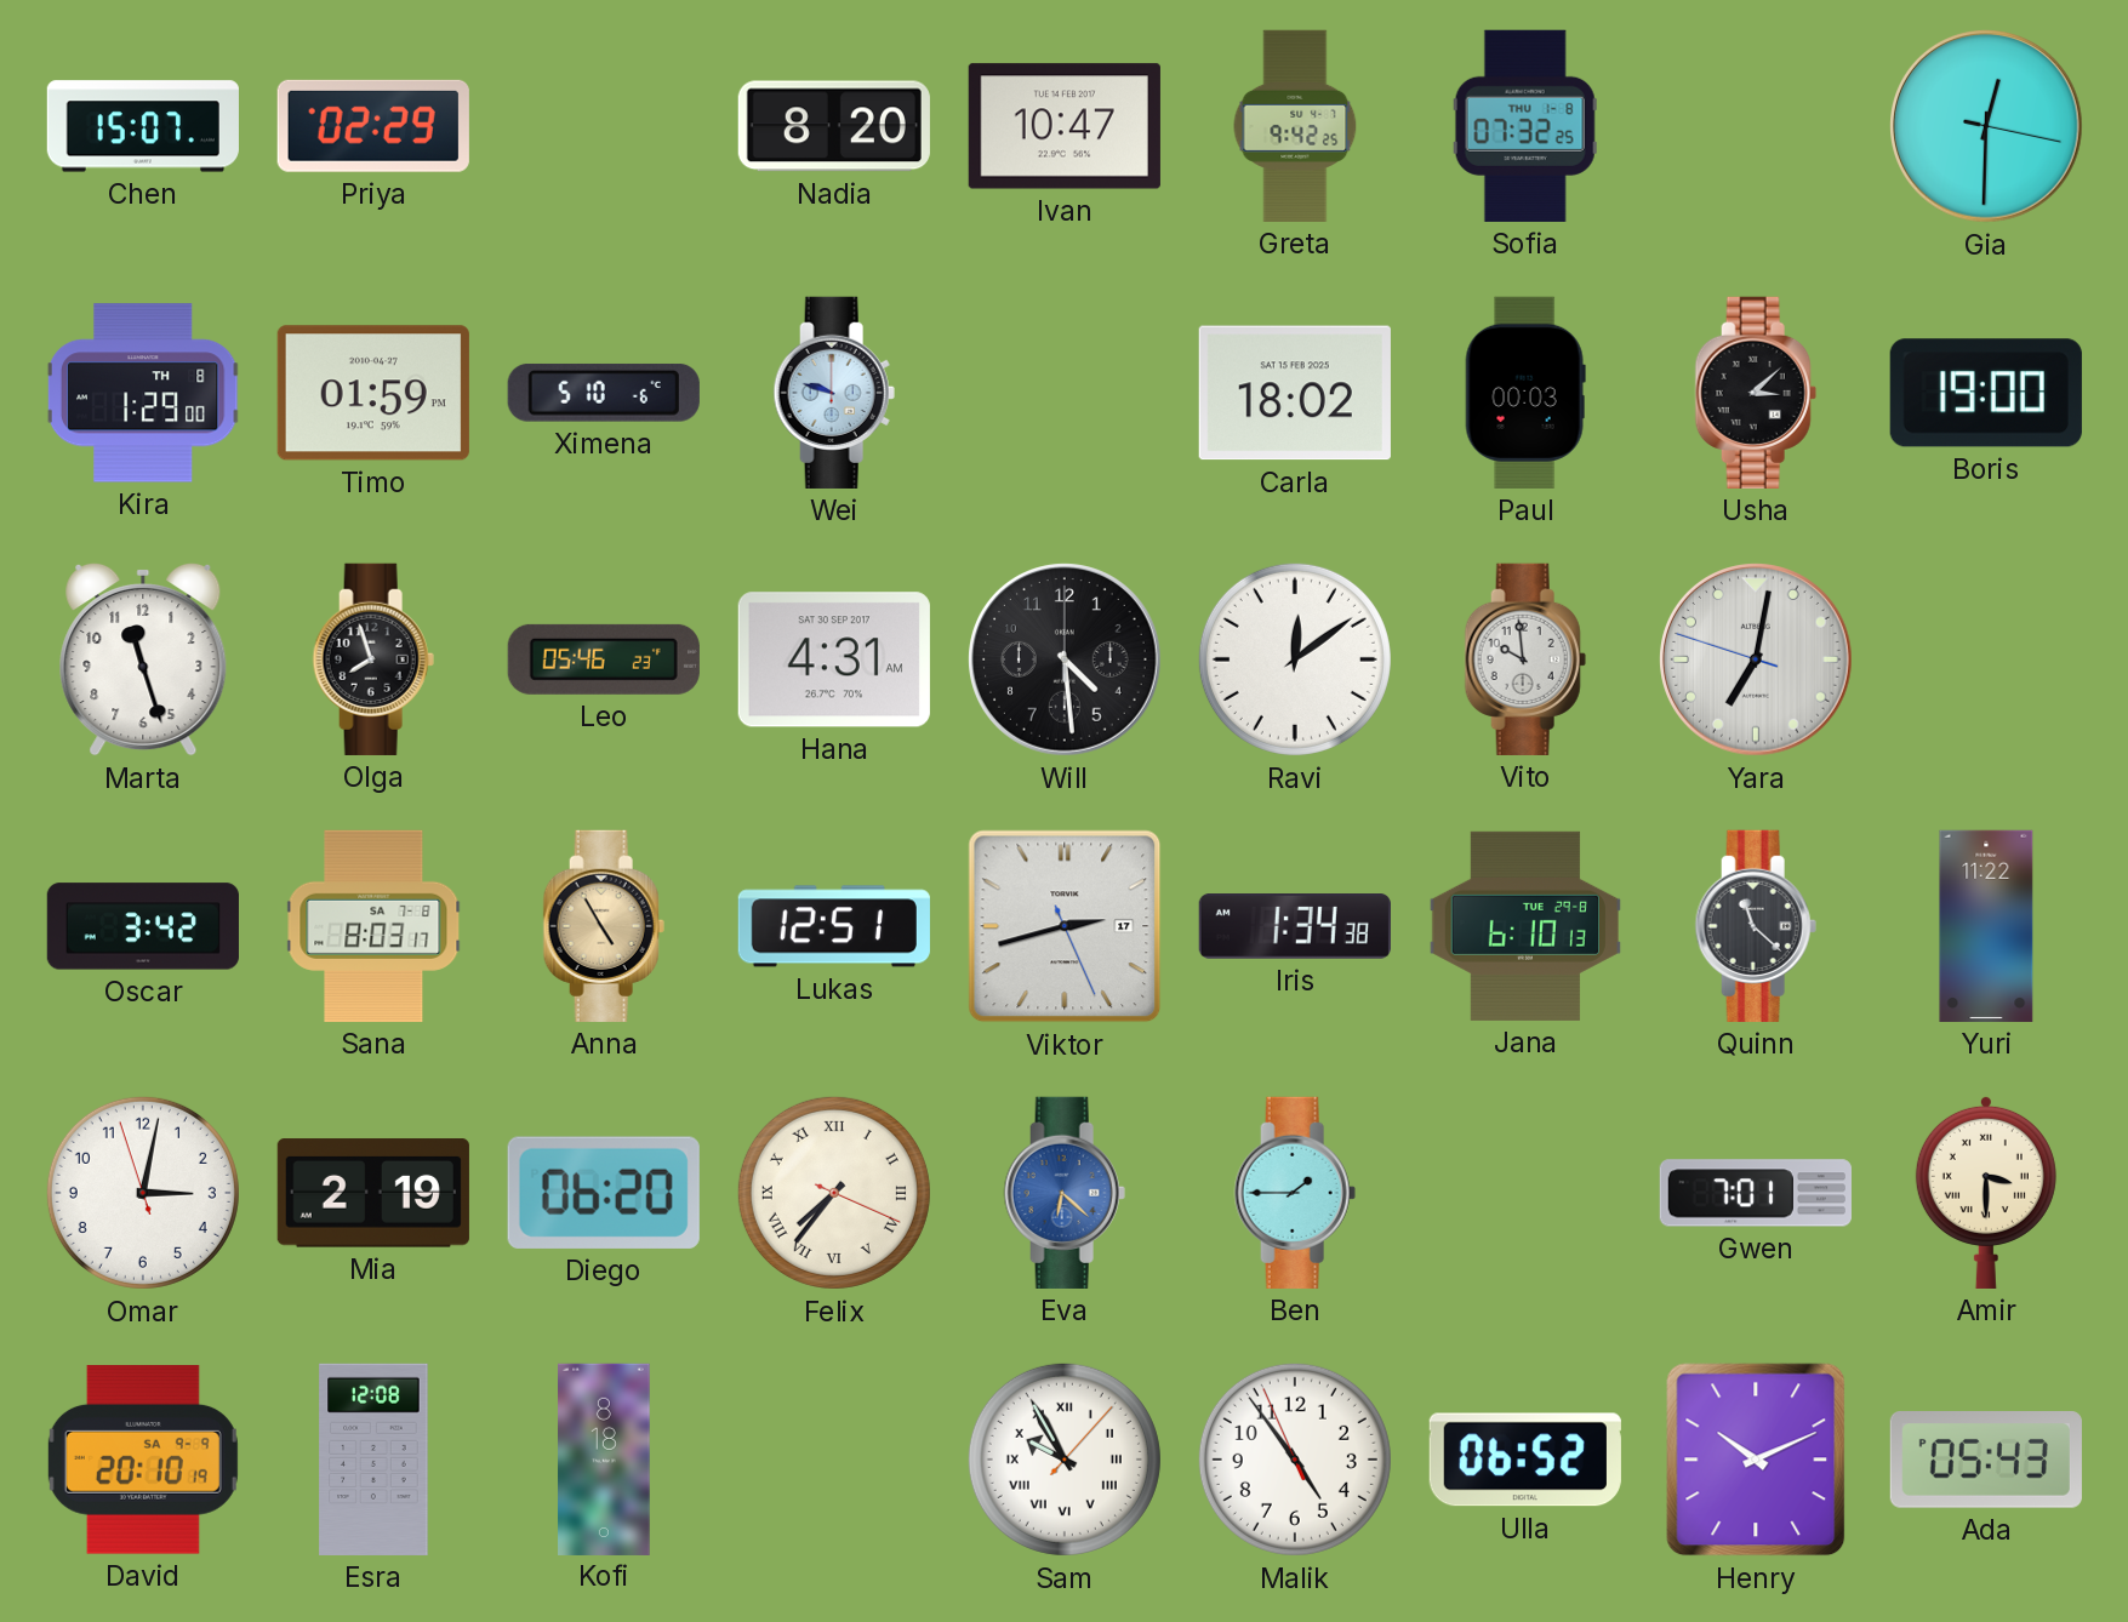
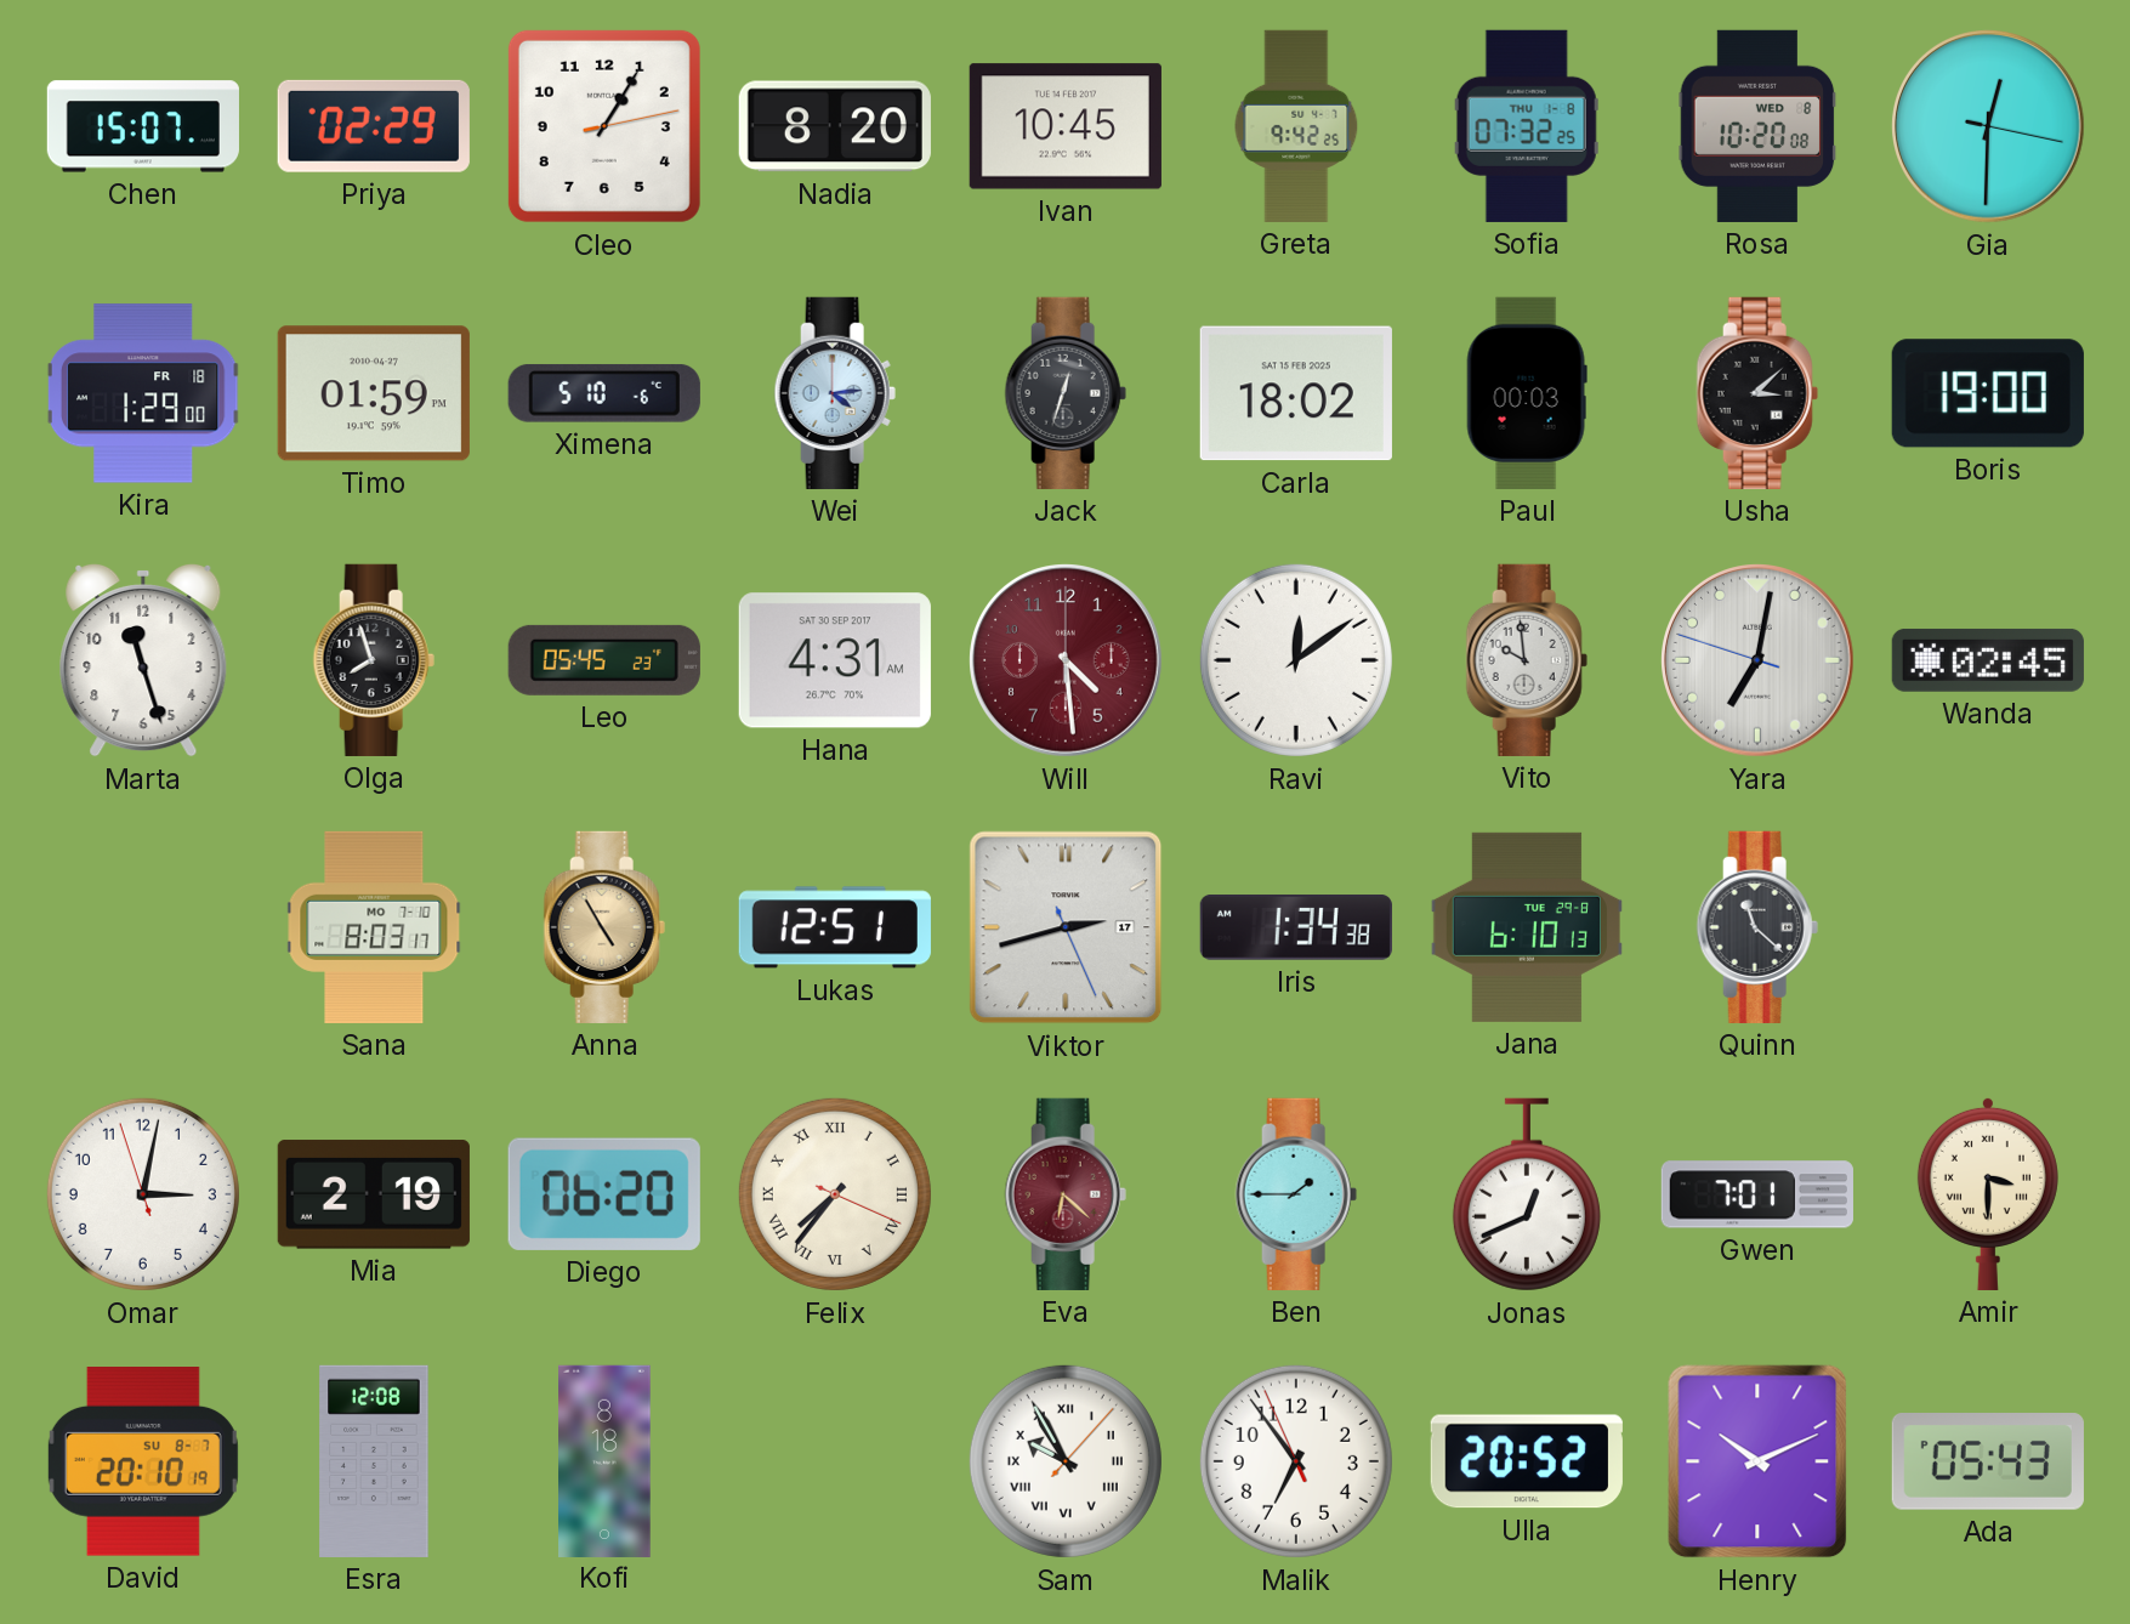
Cleo: none -> 1:05
Ivan: 10:47 -> 10:45
Rosa: none -> 10:20
Kira date: TH 8 -> FR 18
Wei: 9:48 -> 4:14
Jack: none -> 12:33
Leo: 05:46 -> 05:45
Will dial: black -> burgundy
Wanda: none -> 02:45
Oscar: 3:42 -> none
Sana date: SA 7-8 -> MO 7-10
Yuri: 11:22 -> none
Eva dial: blue -> burgundy
Jonas: none -> 12:41
David date: SA 9-9 -> SU 8-7
Malik: 4:53 -> 6:53
Ulla: 06:52 -> 20:52
